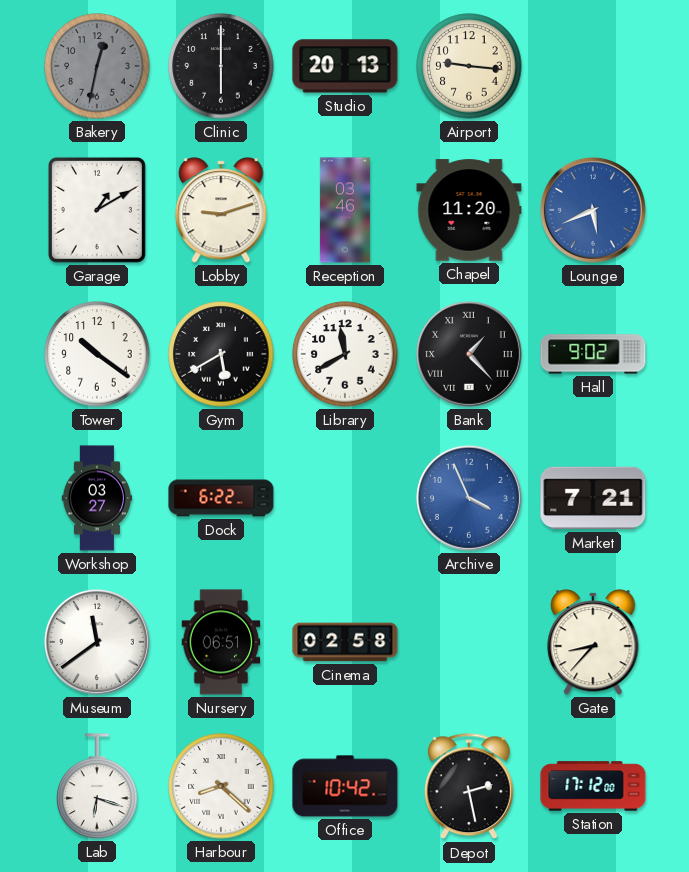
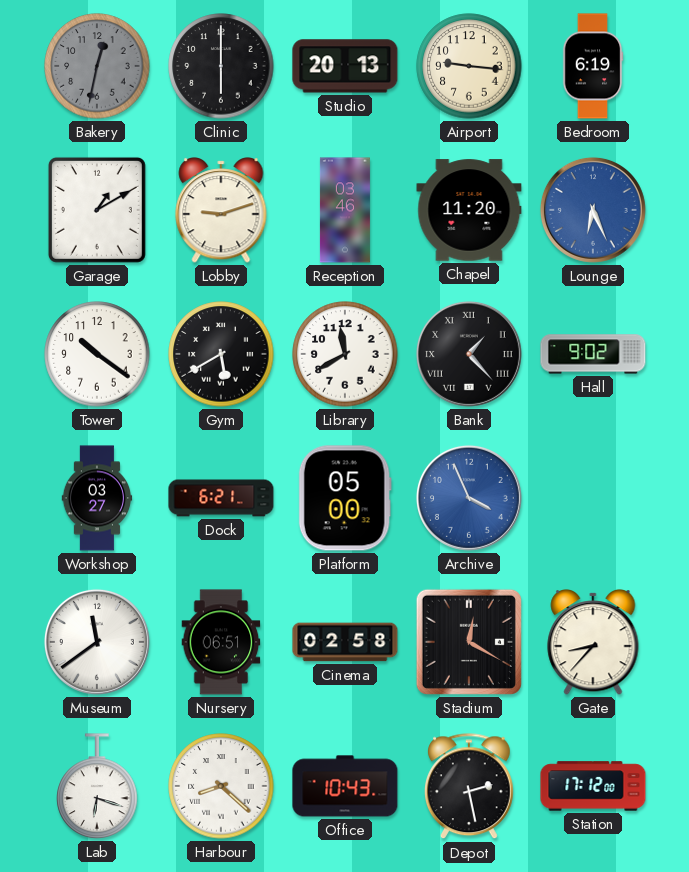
Bedroom: none -> 6:19
Lounge: 5:41 -> 6:26
Dock: 6:22 -> 6:21
Platform: none -> 05:00
Market: 7:21 -> none
Stadium: none -> 12:20
Office: 10:42 -> 10:43
